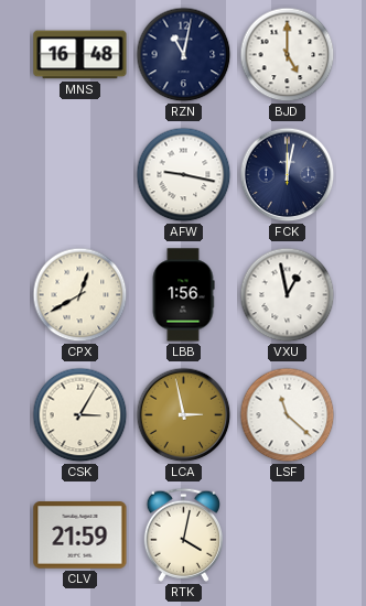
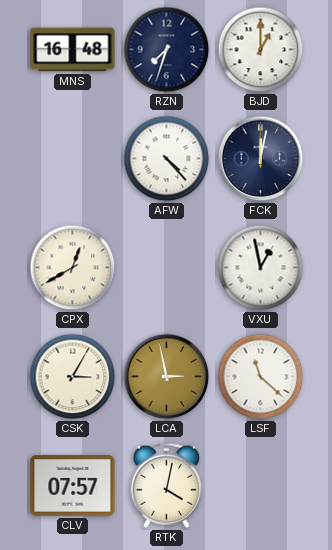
RZN: 11:02 -> 7:33
BJD: 5:00 -> 1:00
AFW: 9:17 -> 4:23
LBB: 1:56 -> none
CLV: 21:59 -> 07:57
